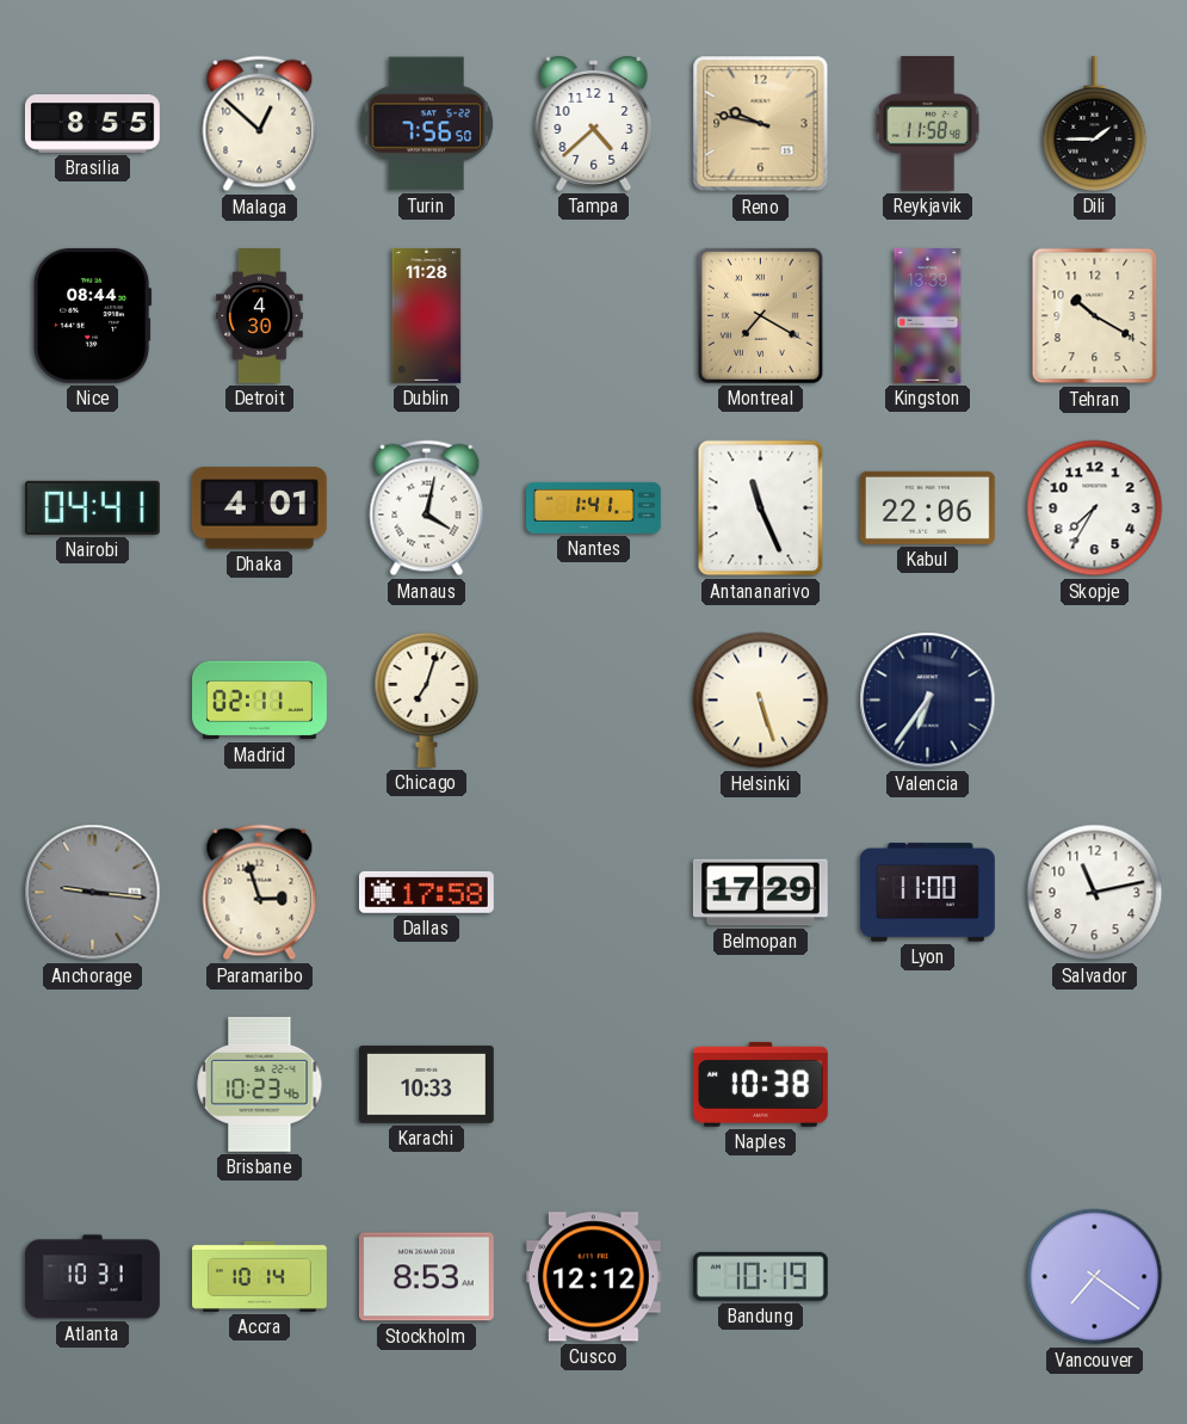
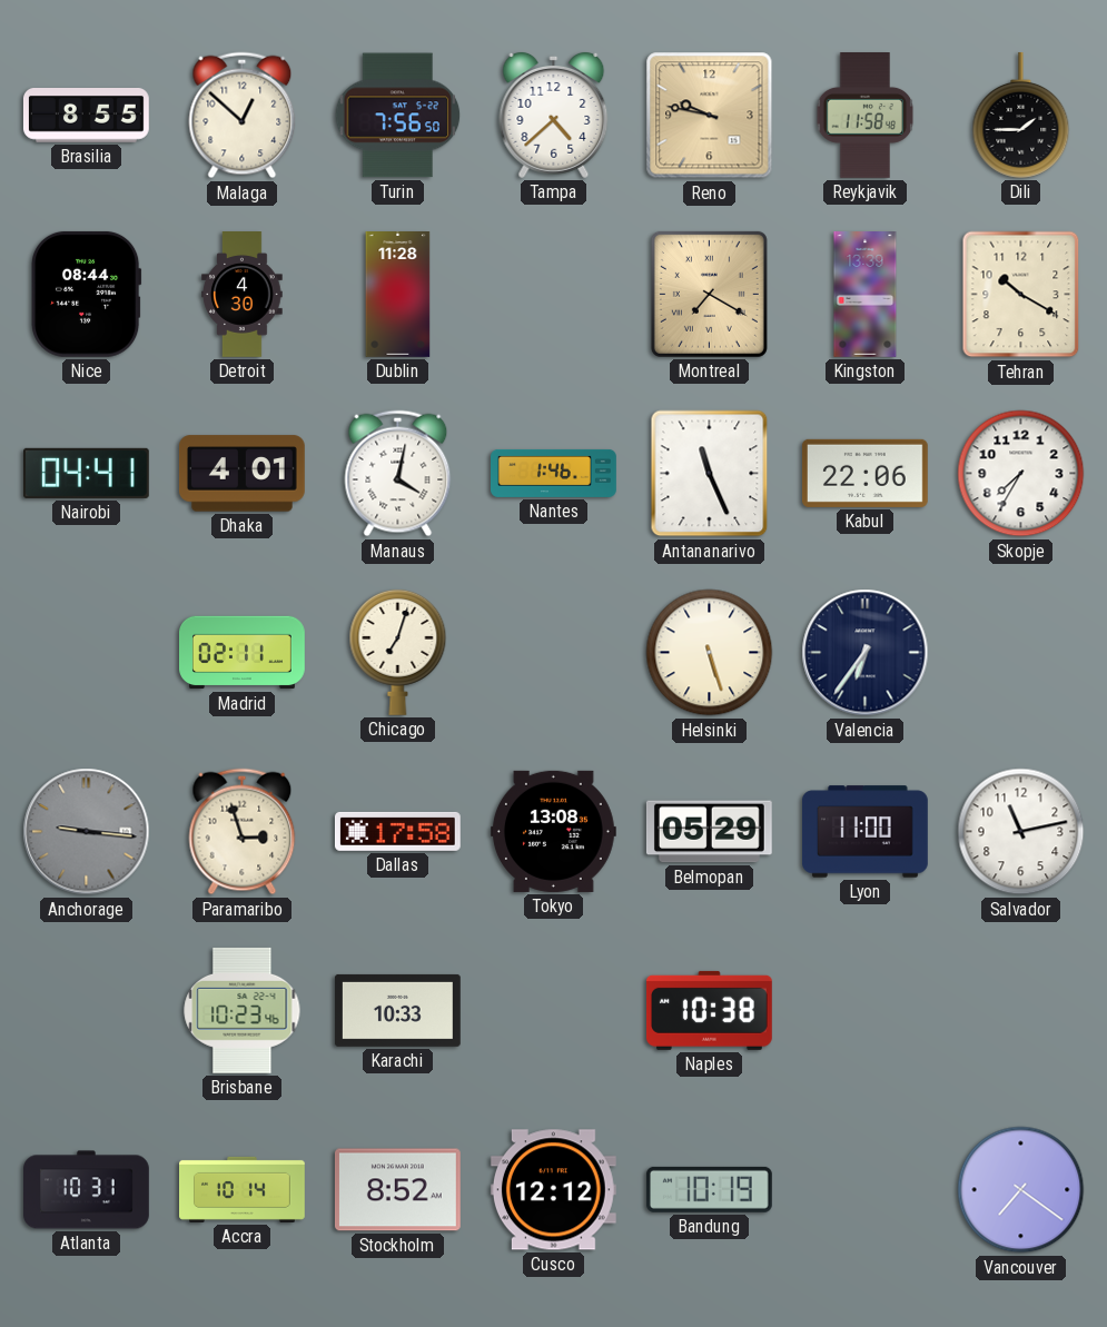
Nantes: 1:41 -> 1:46
Tokyo: none -> 13:08
Belmopan: 17:29 -> 05:29
Stockholm: 8:53 -> 8:52
